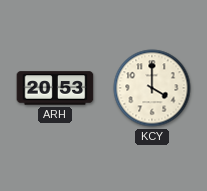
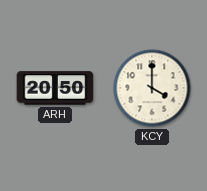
ARH: 20:53 -> 20:50
